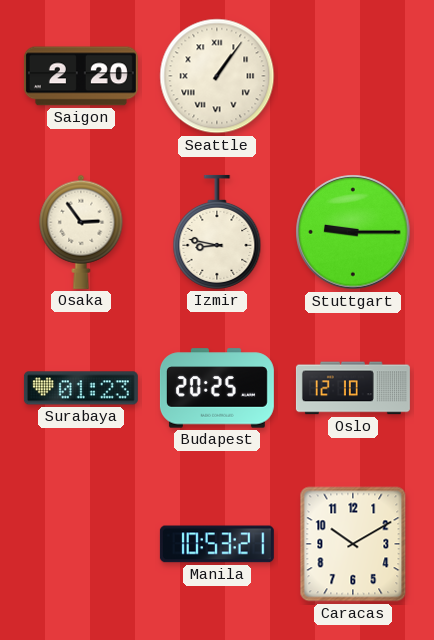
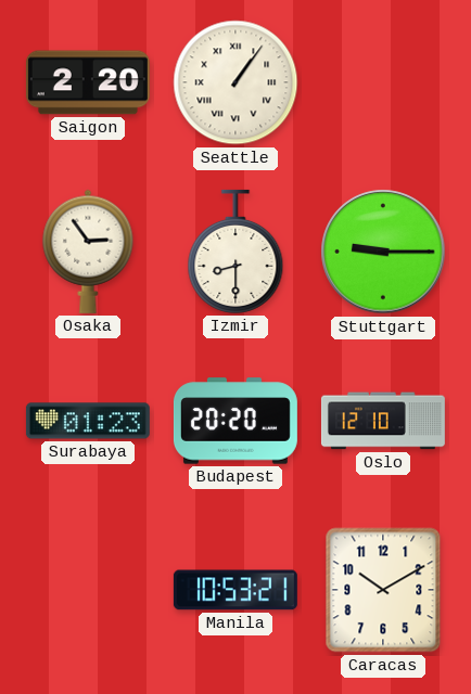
Izmir: 8:47 -> 8:30
Budapest: 20:25 -> 20:20
